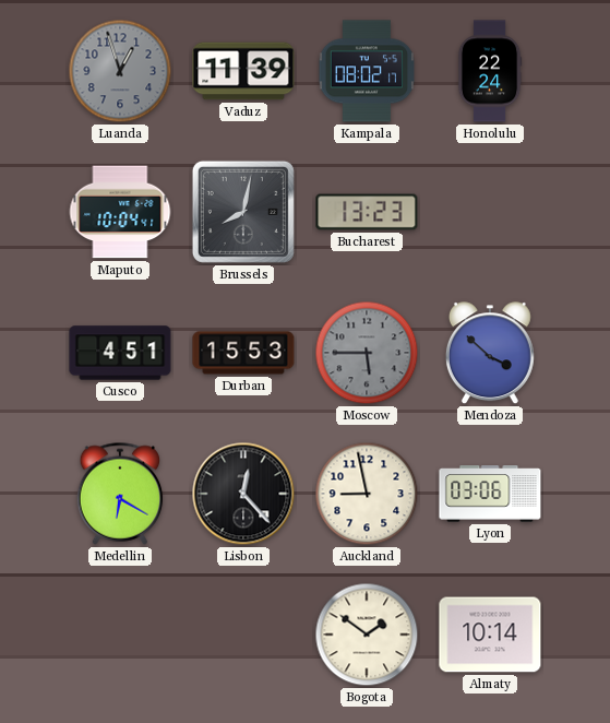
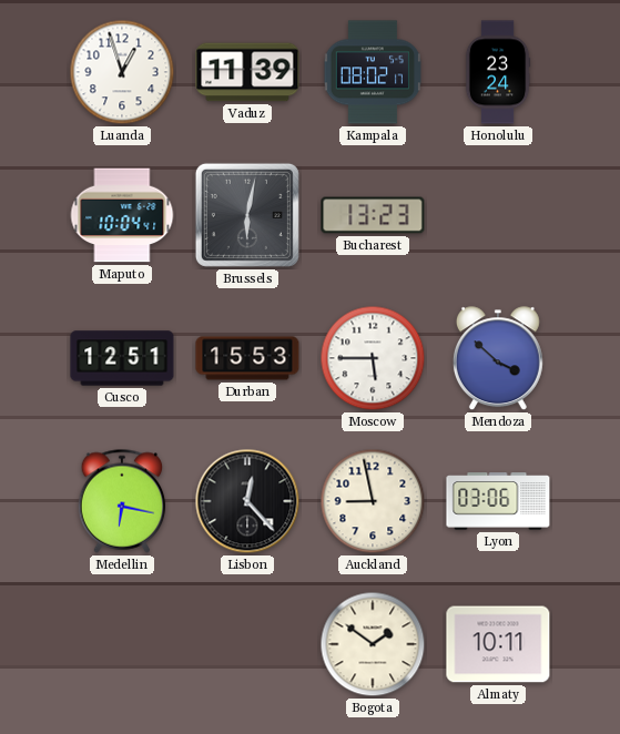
Luanda dial: grey -> white
Honolulu: 22:24 -> 23:24
Brussels: 8:02 -> 6:02
Cusco: 4:51 -> 12:51
Moscow dial: grey -> white
Medellin: 6:20 -> 6:17
Almaty: 10:14 -> 10:11
